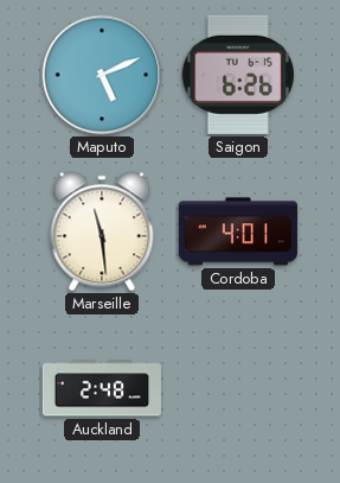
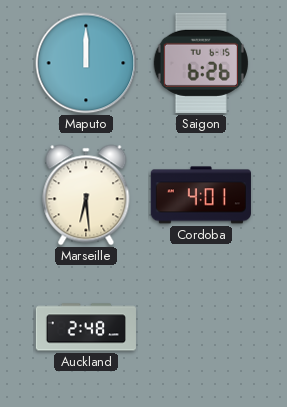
Maputo: 5:11 -> 12:00
Marseille: 11:29 -> 6:29
